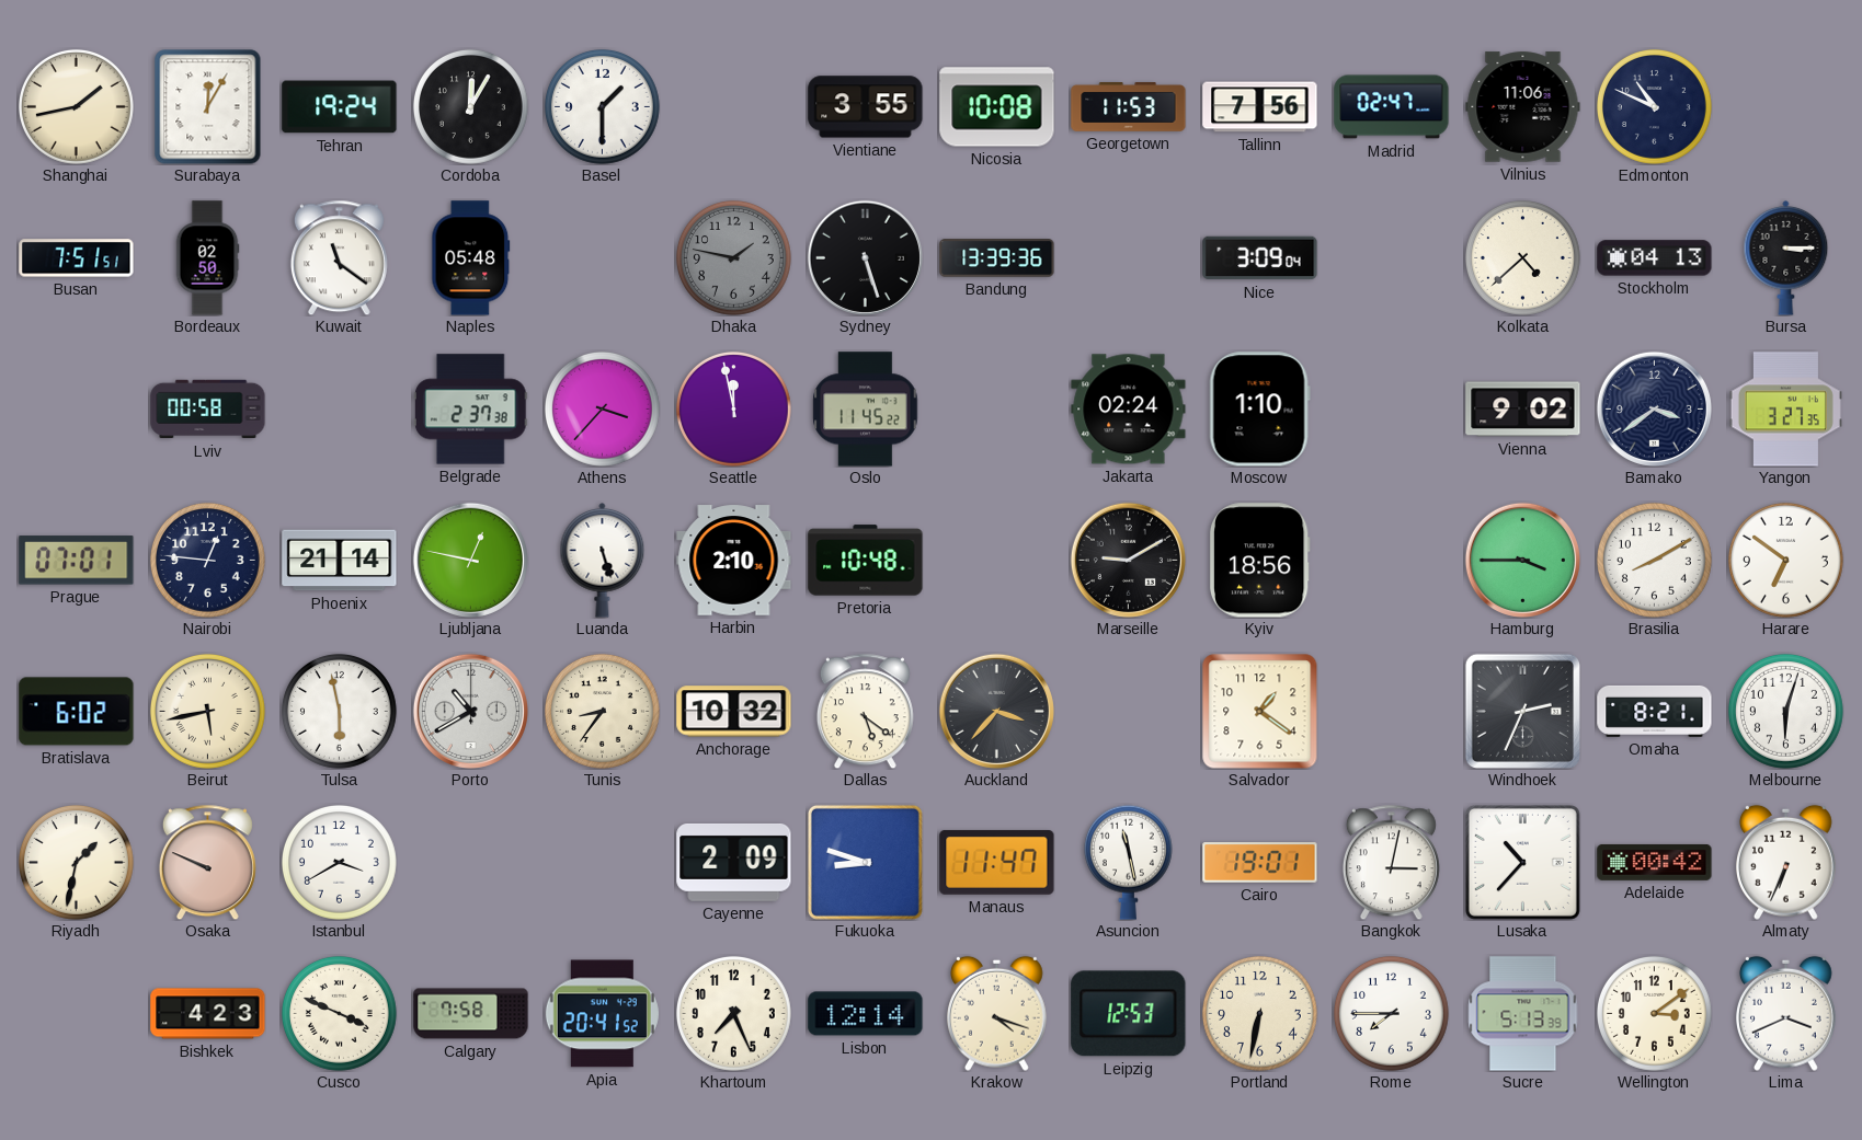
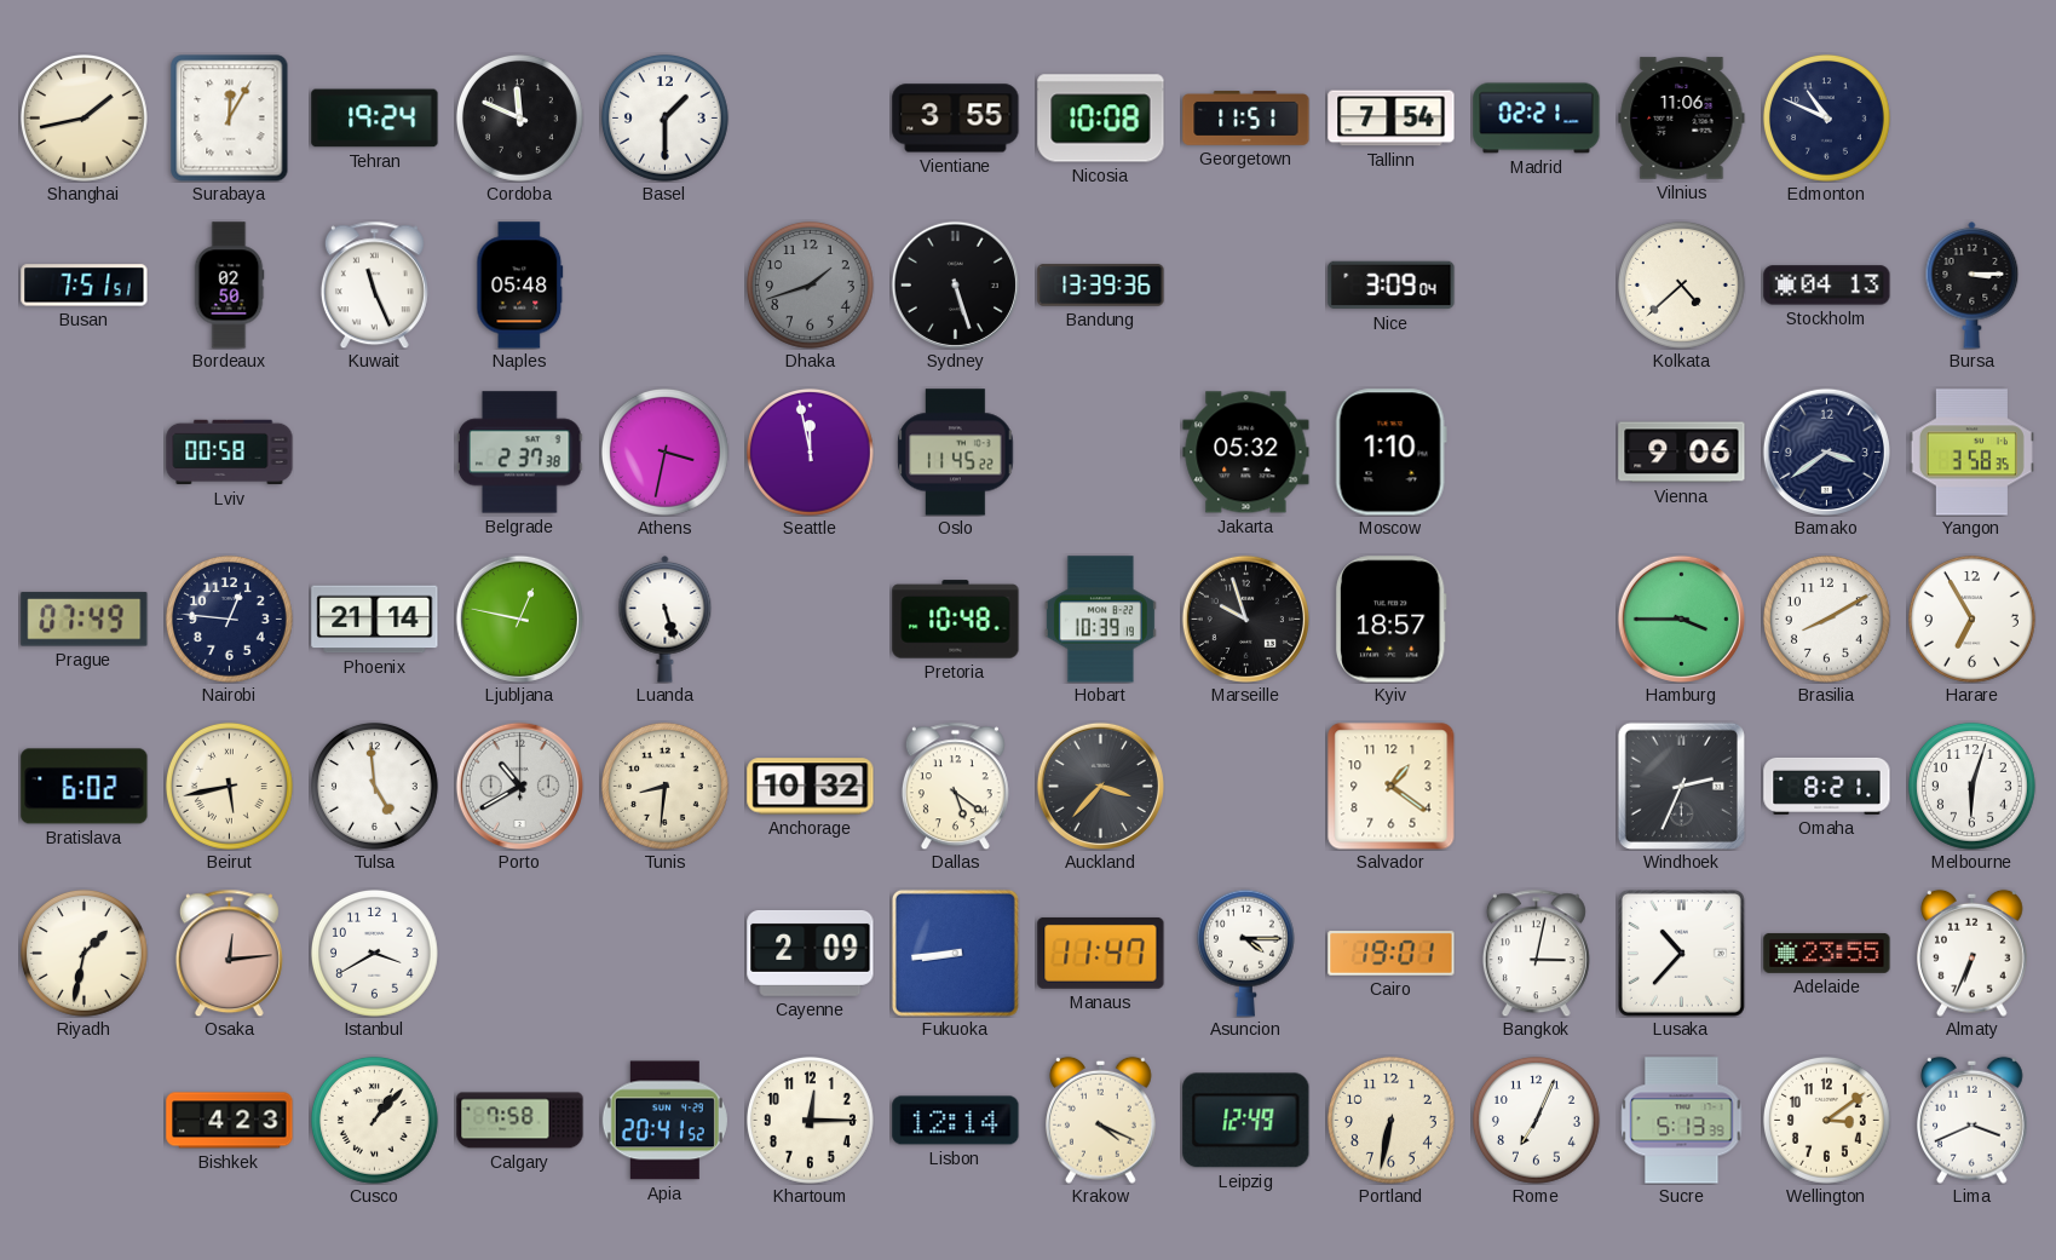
Cordoba: 12:05 -> 11:49
Georgetown: 11:53 -> 11:51
Tallinn: 7:56 -> 7:54
Madrid: 02:47 -> 02:21
Kuwait: 11:21 -> 11:26
Dhaka: 1:47 -> 1:42
Athens: 3:37 -> 3:32
Jakarta: 02:24 -> 05:32
Vienna: 9:02 -> 9:06
Yangon: 3:27 -> 3:58
Prague: 07:01 -> 07:49
Harbin: 2:10 -> none
Hobart: none -> 10:39
Marseille: 9:10 -> 9:57
Kyiv: 18:56 -> 18:57
Harare: 6:51 -> 6:55
Tulsa: 5:58 -> 4:59
Tunis: 8:36 -> 8:31
Osaka: 9:49 -> 12:14
Fukuoka: 8:48 -> 8:44
Asuncion: 11:28 -> 4:15
Adelaide: 00:42 -> 23:55
Cusco: 3:49 -> 1:07
Khartoum: 7:26 -> 12:15
Krakow: 4:18 -> 4:19
Leipzig: 12:53 -> 12:49
Rome: 7:45 -> 7:04
